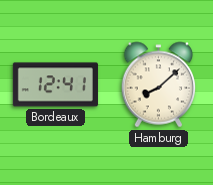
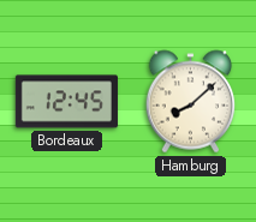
Bordeaux: 12:41 -> 12:45
